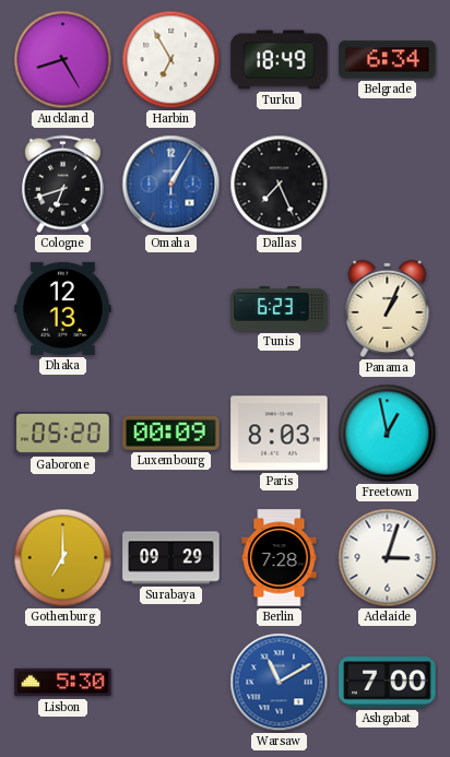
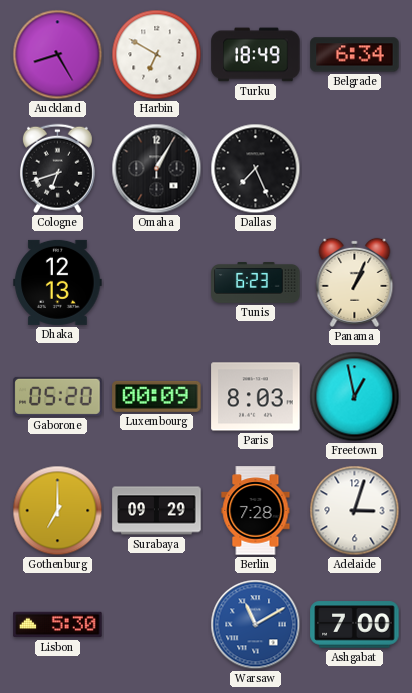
Harbin: 6:55 -> 6:50
Omaha dial: blue -> black
